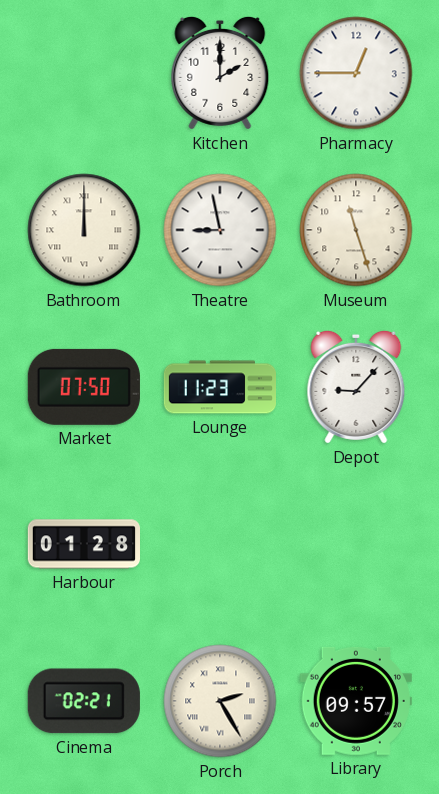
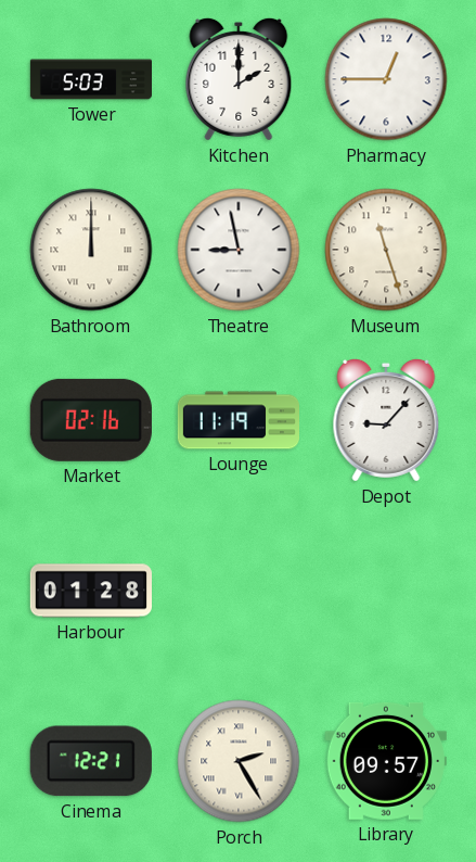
Tower: none -> 5:03
Market: 07:50 -> 02:16
Lounge: 11:23 -> 11:19
Cinema: 02:21 -> 12:21
